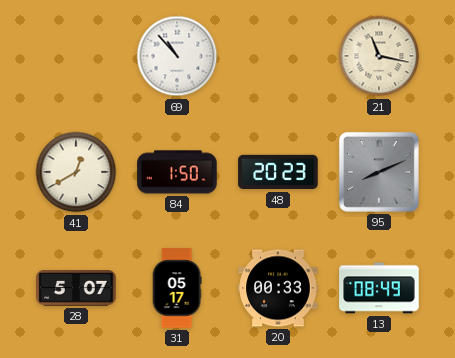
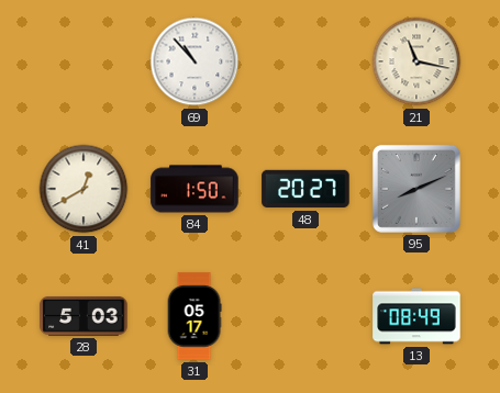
48: 20:23 -> 20:27
28: 5:07 -> 5:03
20: 00:33 -> none
